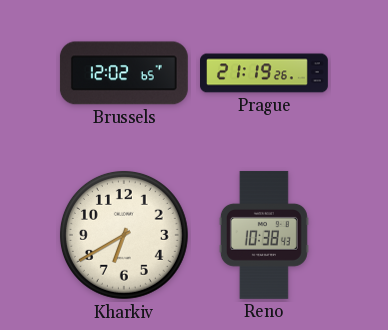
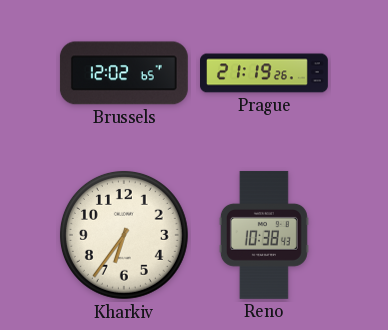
Kharkiv: 6:40 -> 6:36
